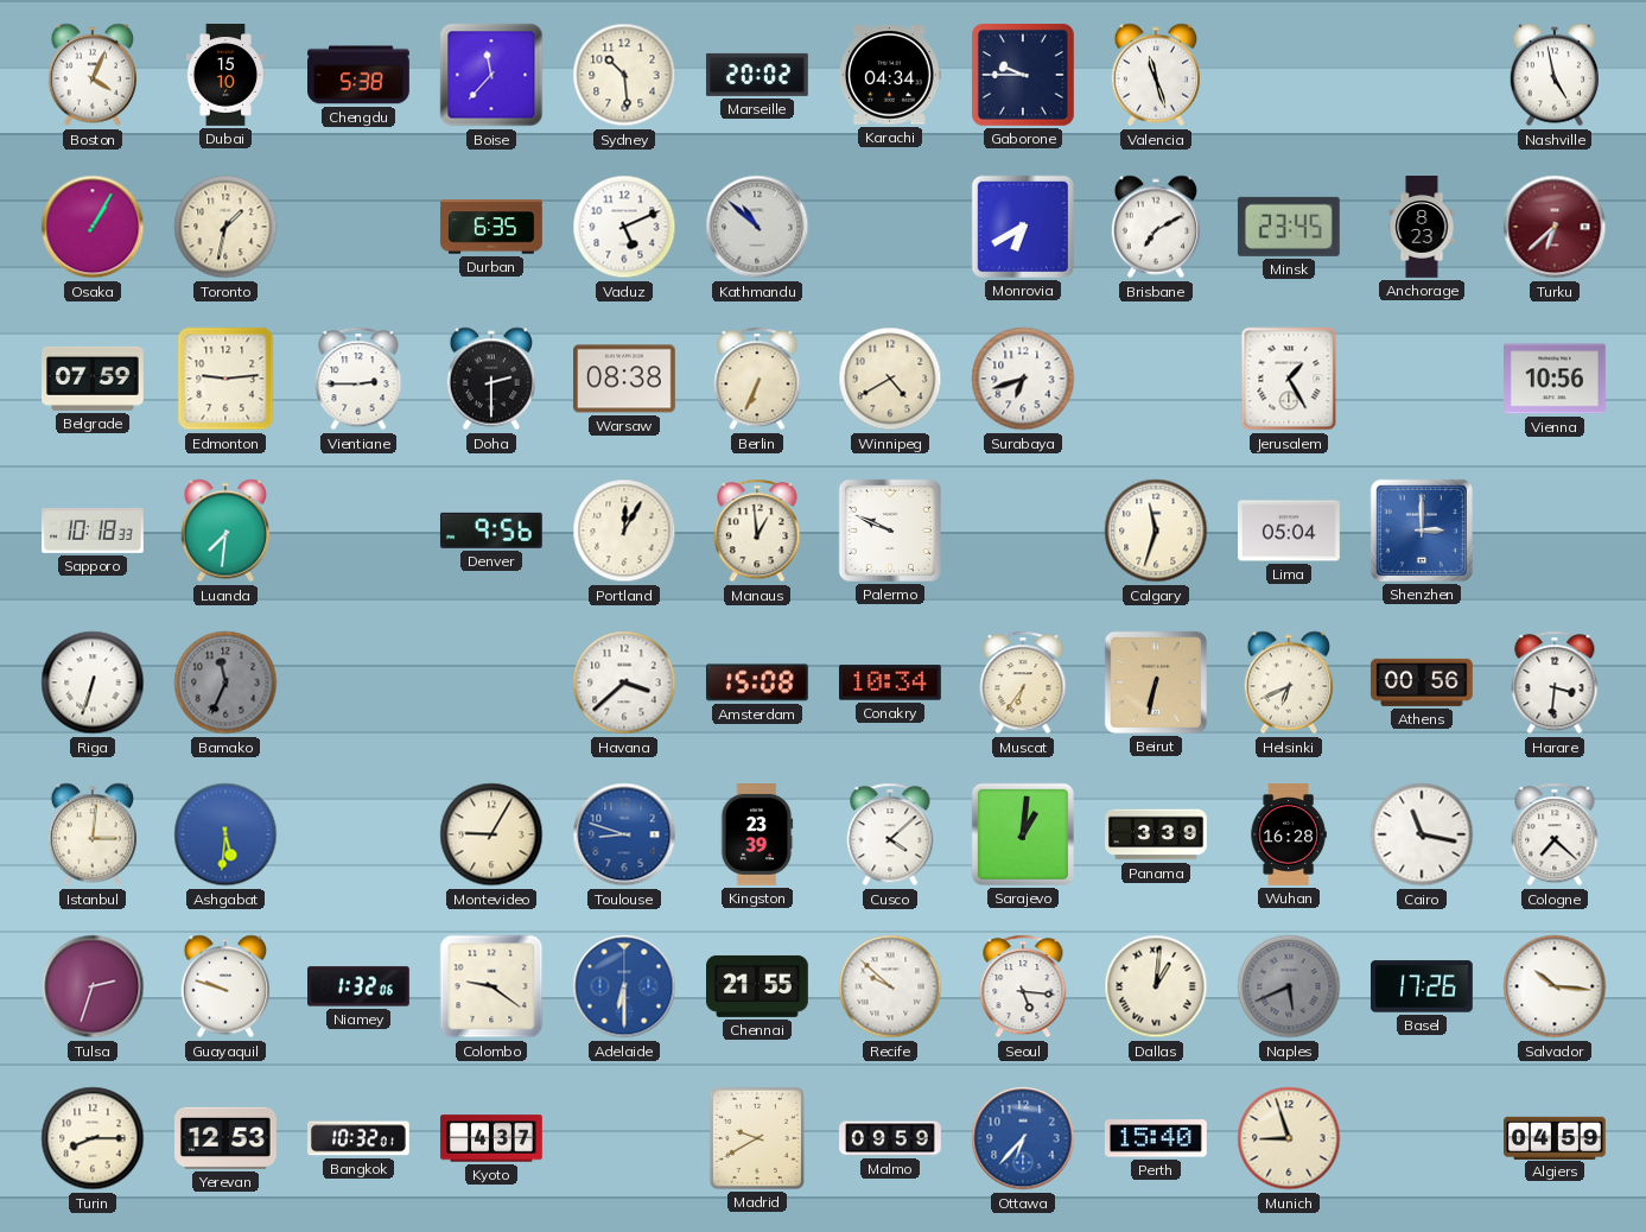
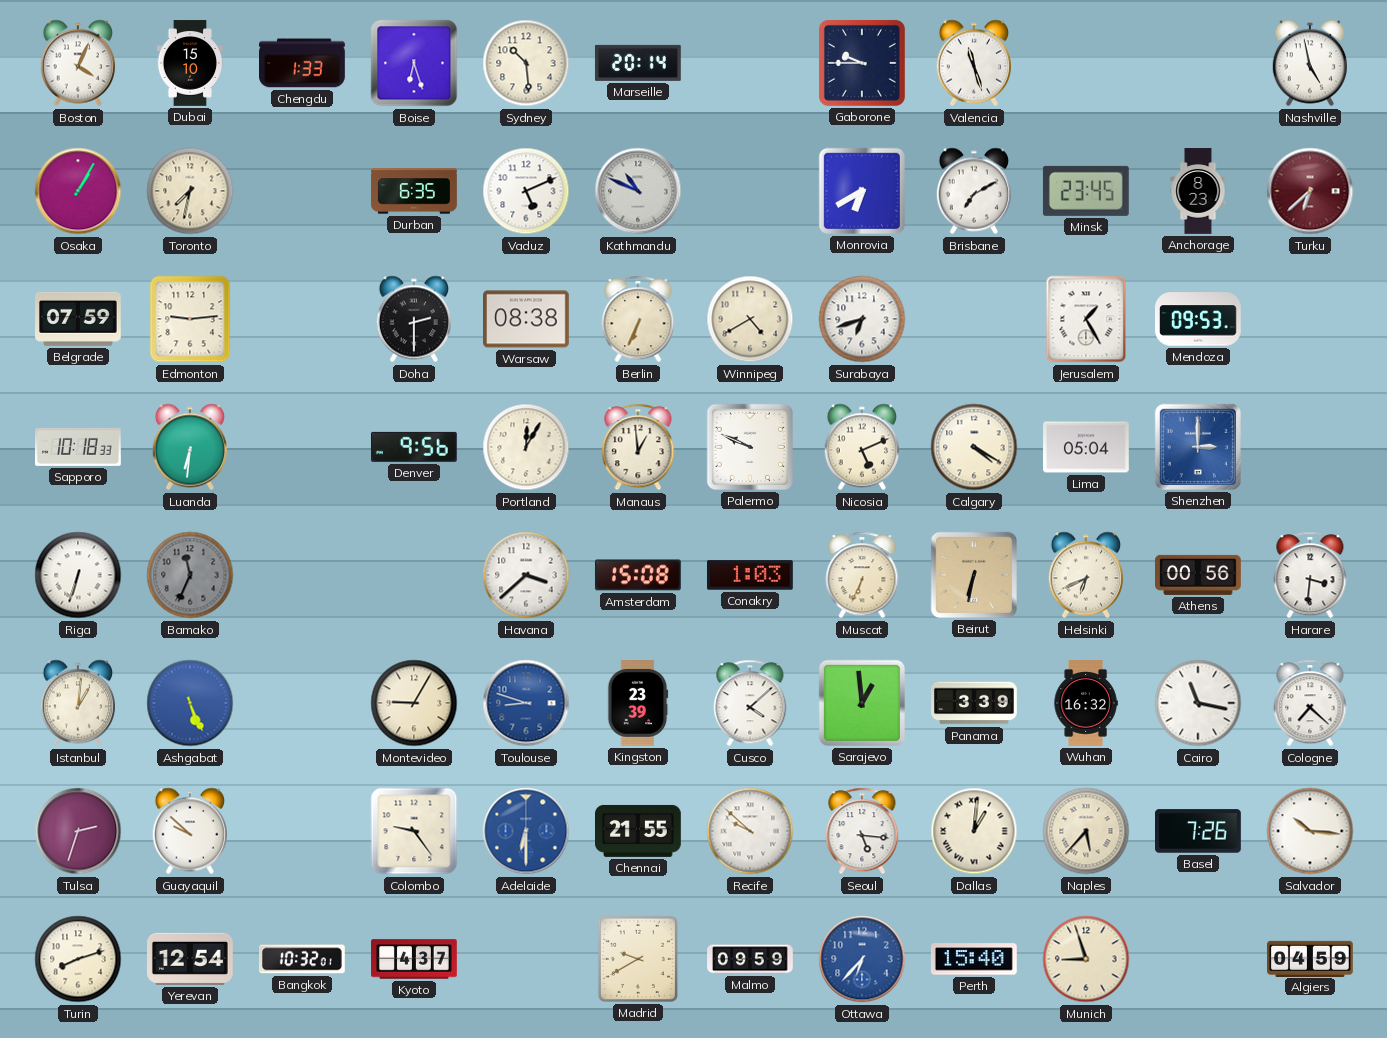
Chengdu: 5:38 -> 1:33
Boise: 11:37 -> 6:27
Marseille: 20:02 -> 20:14
Karachi: 04:34 -> none
Toronto: 1:32 -> 7:32
Kathmandu: 10:52 -> 10:49
Vientiane: 2:45 -> none
Mendoza: none -> 09:53
Vienna: 10:56 -> none
Luanda: 7:31 -> 6:31
Nicosia: none -> 5:11
Calgary: 11:33 -> 4:20
Conakry: 10:34 -> 1:03
Muscat: 6:36 -> 6:34
Istanbul: 3:01 -> 1:01
Ashgabat: 5:31 -> 5:26
Sarajevo: 1:01 -> 12:59
Wuhan: 16:28 -> 16:32
Guayaquil: 9:48 -> 9:52
Niamey: 1:32 -> none
Colombo: 9:21 -> 9:24
Naples: 5:41 -> 5:37
Naples dial: grey -> cream
Basel: 17:26 -> 7:26
Turin: 8:15 -> 8:12
Yerevan: 12:53 -> 12:54
